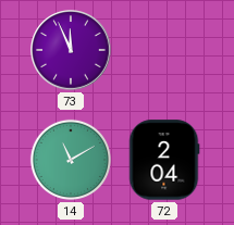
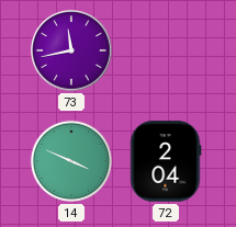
73: 11:56 -> 11:43
14: 11:10 -> 3:49
